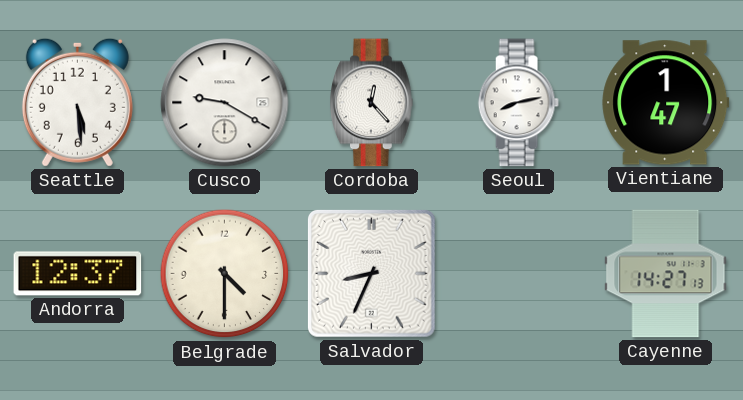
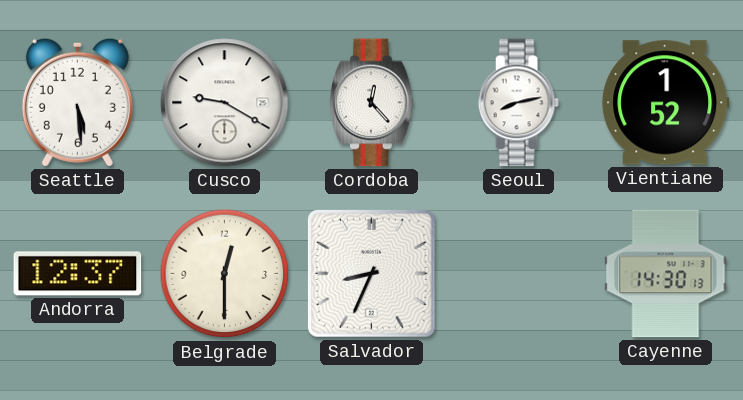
Vientiane: 1:47 -> 1:52
Belgrade: 4:30 -> 12:30
Cayenne: 14:27 -> 14:30
